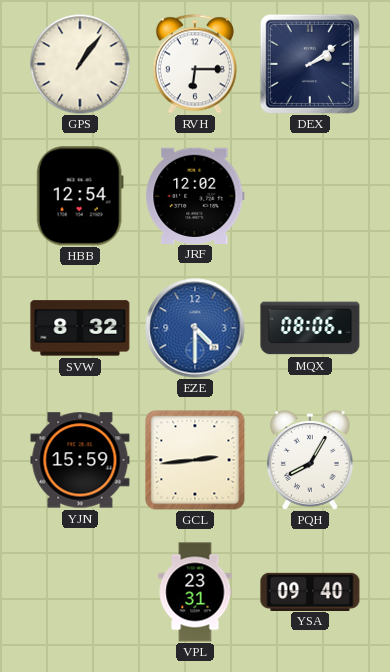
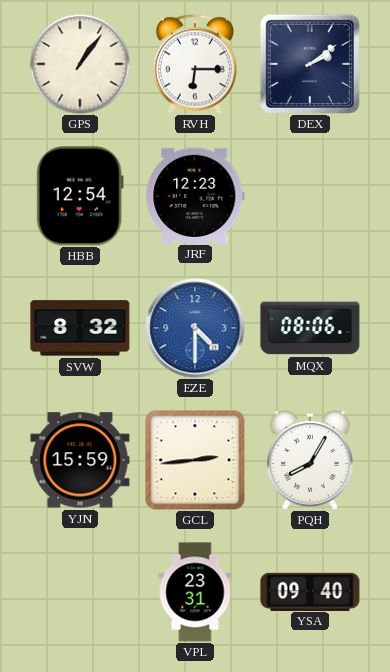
JRF: 12:02 -> 12:23
